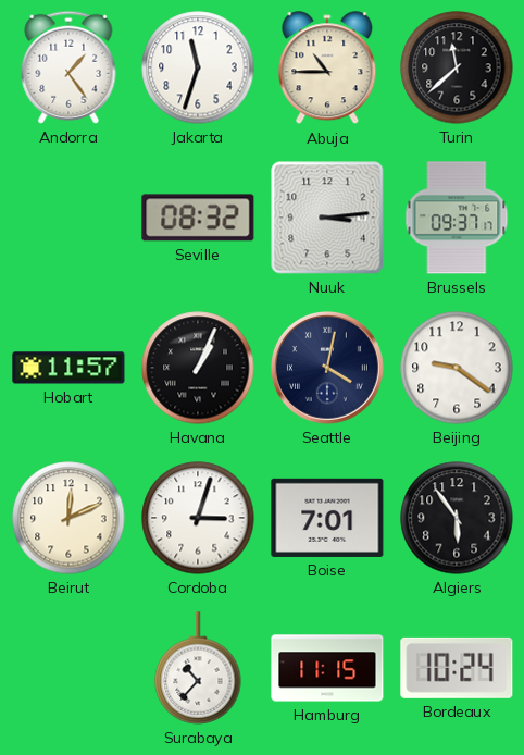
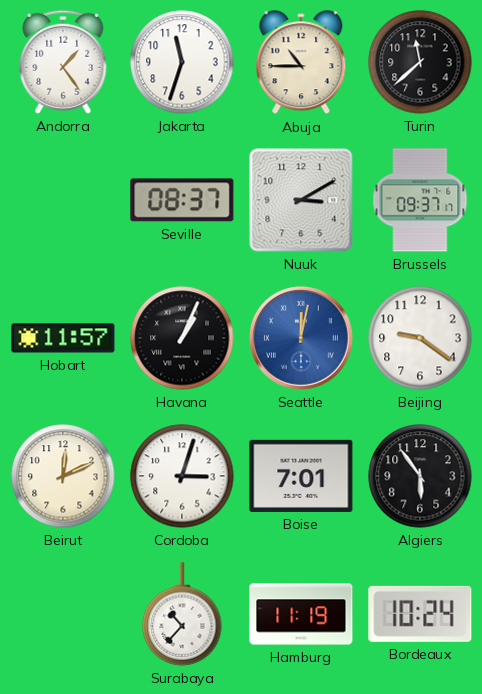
Seville: 08:32 -> 08:37
Nuuk: 3:14 -> 3:10
Seattle: 4:02 -> 12:02
Seattle dial: navy -> blue
Hamburg: 11:15 -> 11:19
